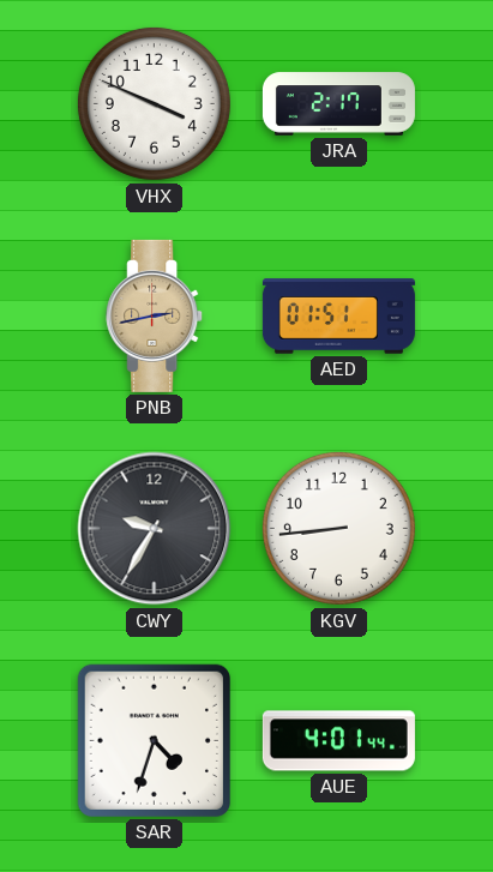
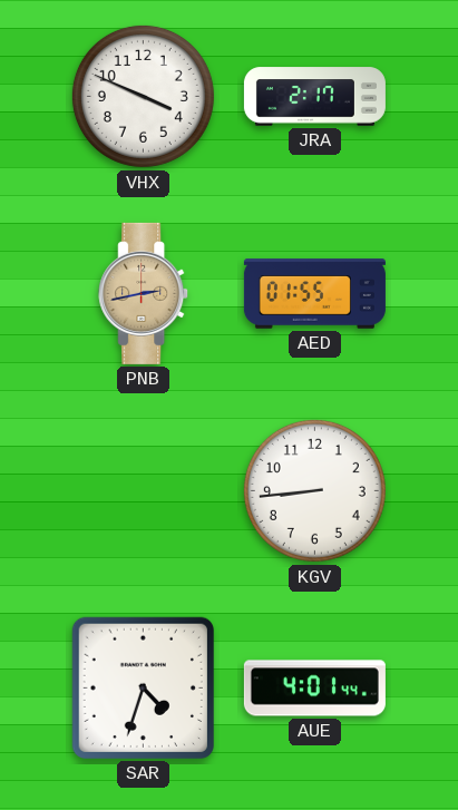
AED: 01:51 -> 01:55
CWY: 9:35 -> none
